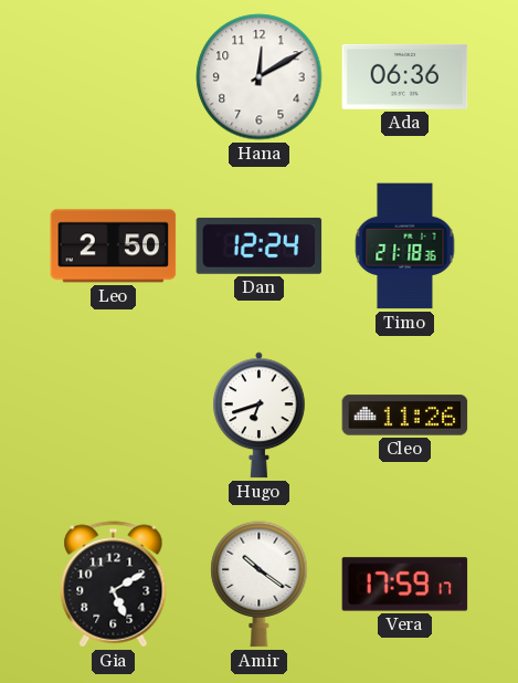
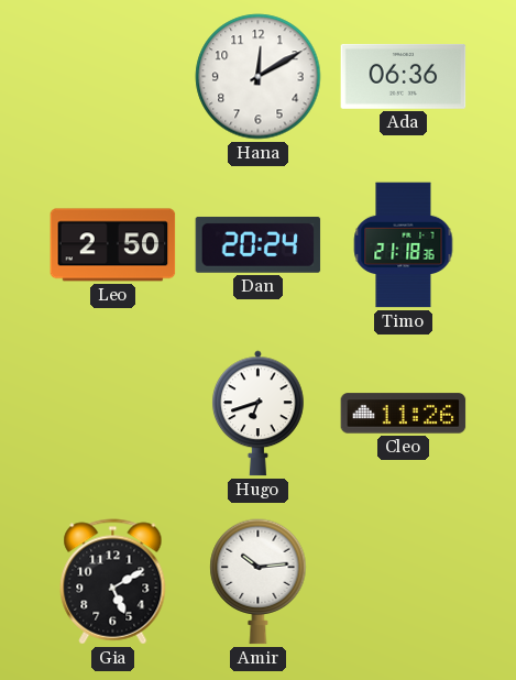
Dan: 12:24 -> 20:24
Amir: 10:21 -> 10:14
Vera: 17:59 -> none
